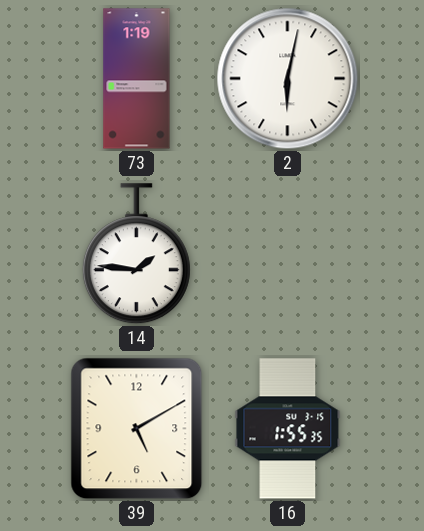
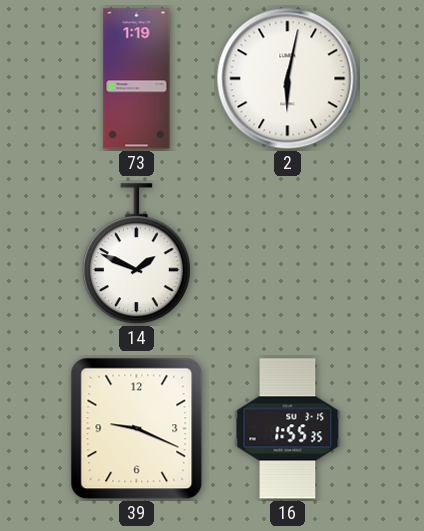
14: 1:46 -> 1:49
39: 5:10 -> 9:19
